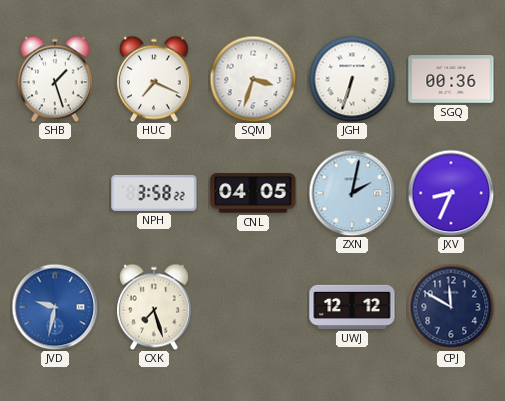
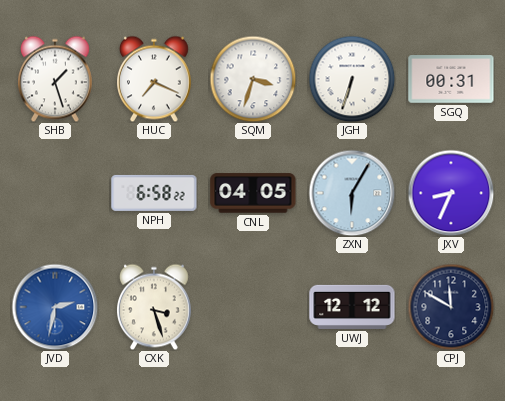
SGQ: 00:36 -> 00:31
NPH: 3:58 -> 6:58
ZXN: 2:02 -> 6:05
JVD: 9:32 -> 2:32
CXK: 7:27 -> 3:27
